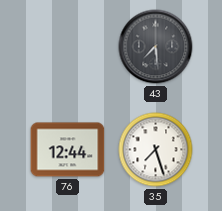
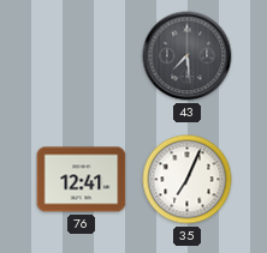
76: 12:44 -> 12:41
35: 7:27 -> 7:04
